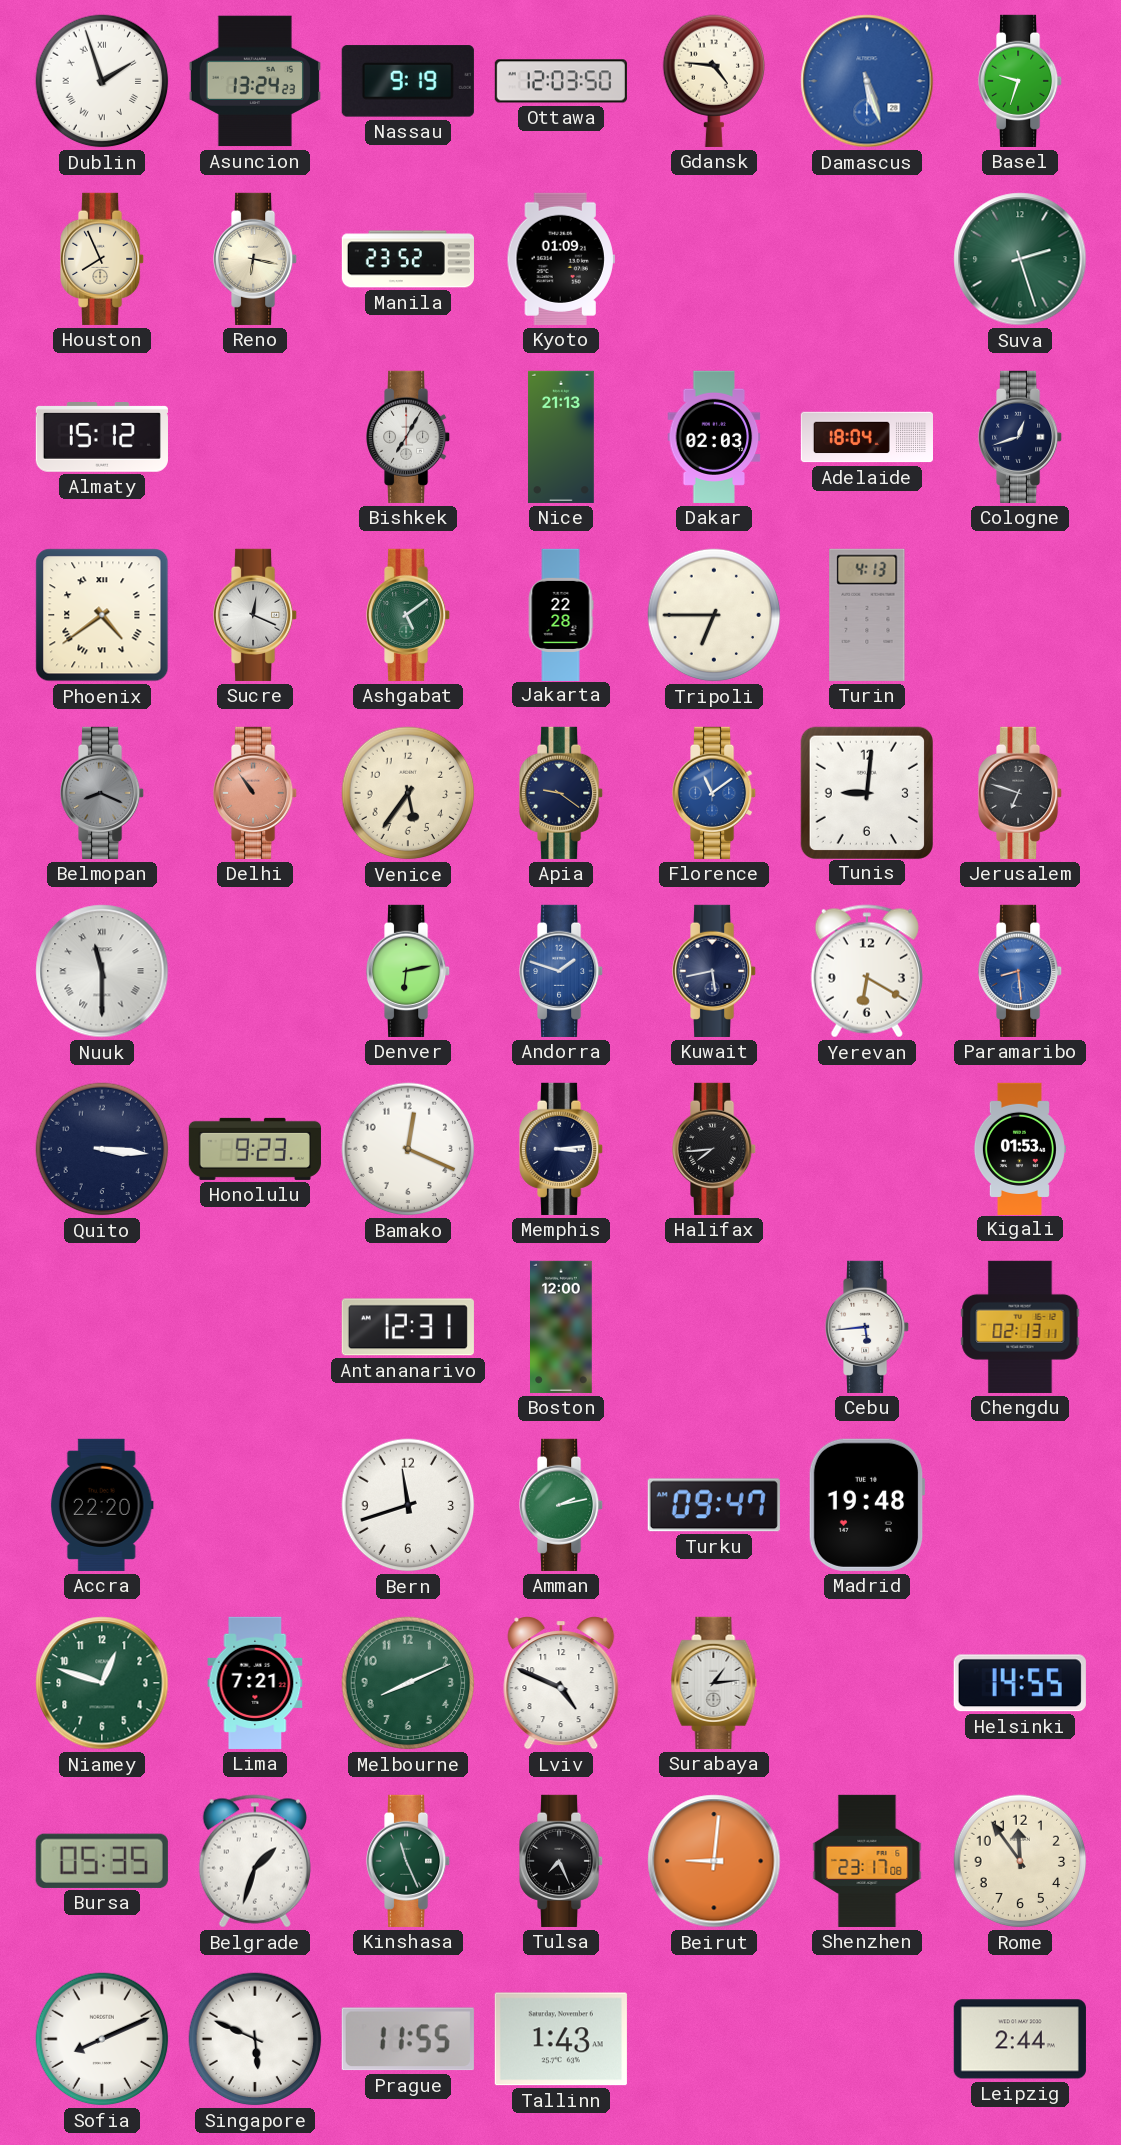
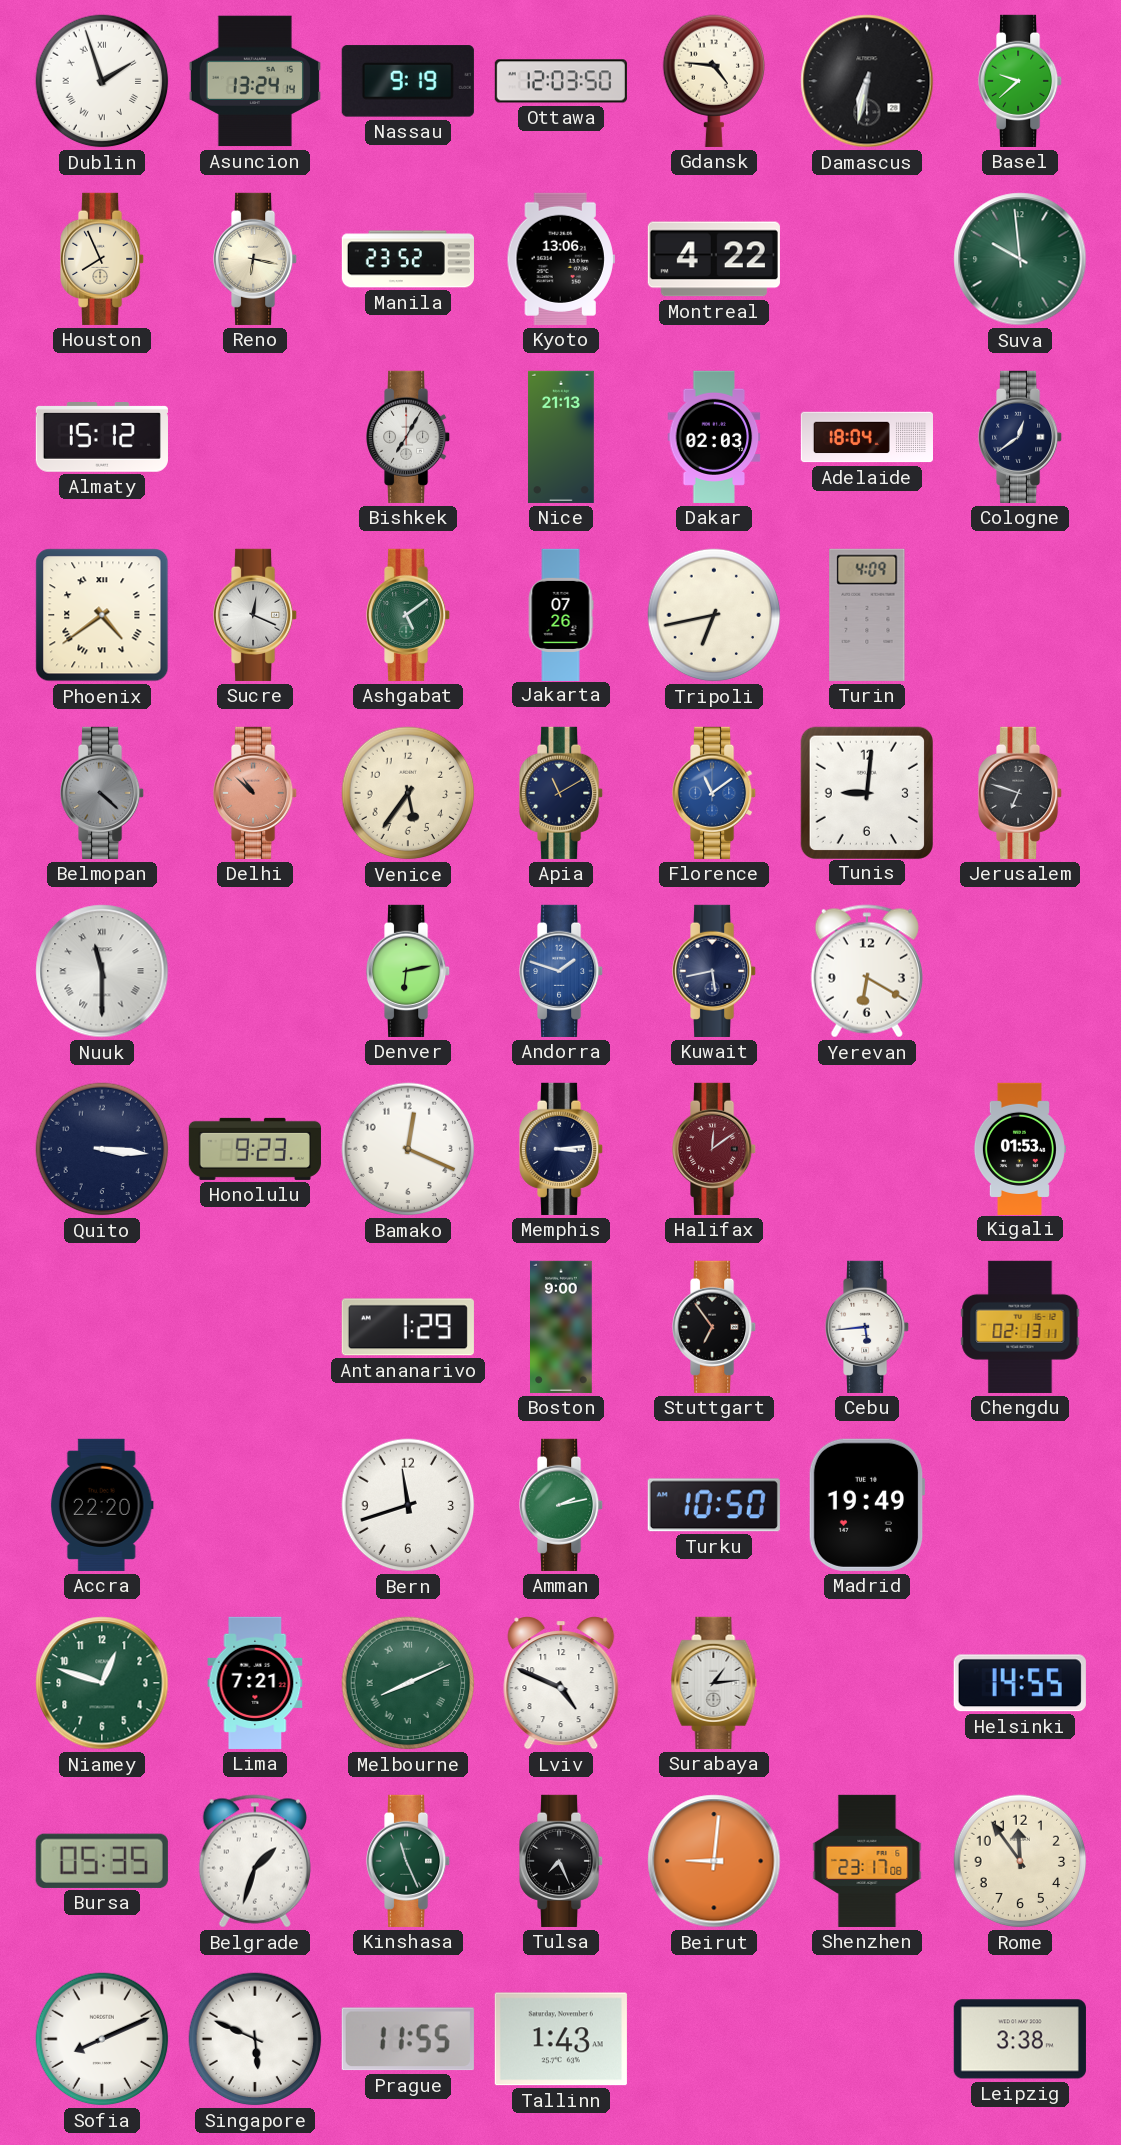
Asuncion: 13:24:23 -> 13:24:14
Damascus: 5:27 -> 6:32
Damascus dial: blue -> black
Basel: 9:33 -> 9:38
Kyoto: 01:09 -> 13:06
Montreal: none -> 4:22
Suva: 2:27 -> 9:59
Cologne: 12:42 -> 12:39
Jakarta: 22:28 -> 07:26
Tripoli: 6:45 -> 6:43
Turin: 4:13 -> 4:09
Belmopan: 8:19 -> 4:22
Delhi: 10:54 -> 10:52
Apia: 9:21 -> 11:10
Paramaribo: 8:29 -> none
Halifax: 7:44 -> 12:09
Halifax dial: black -> burgundy
Antananarivo: 12:31 -> 1:29
Boston: 12:00 -> 9:00
Stuttgart: none -> 6:54
Turku: 09:47 -> 10:50
Madrid: 19:48 -> 19:49
Melbourne numerals: Arabic -> Roman
Leipzig: 2:44 -> 3:38
